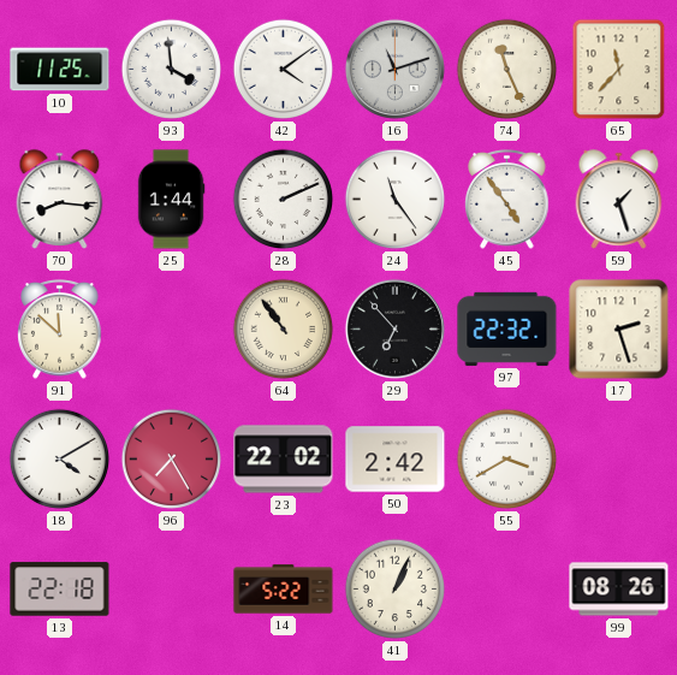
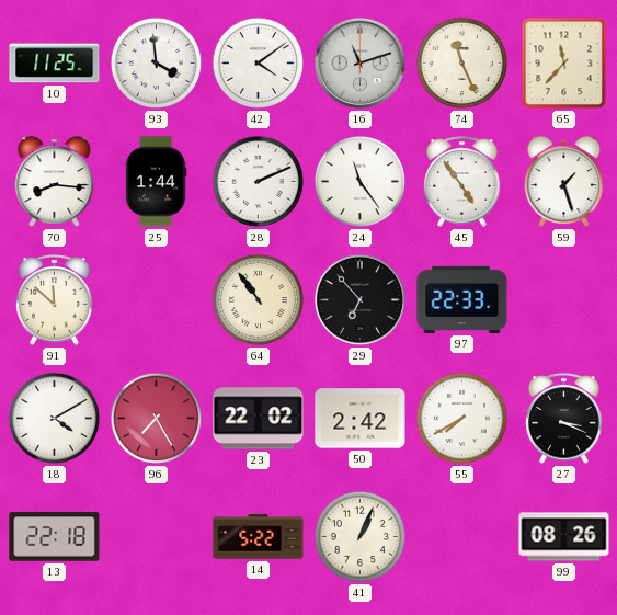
97: 22:32 -> 22:33
17: 2:27 -> none
55: 3:40 -> 7:40
27: none -> 3:19
